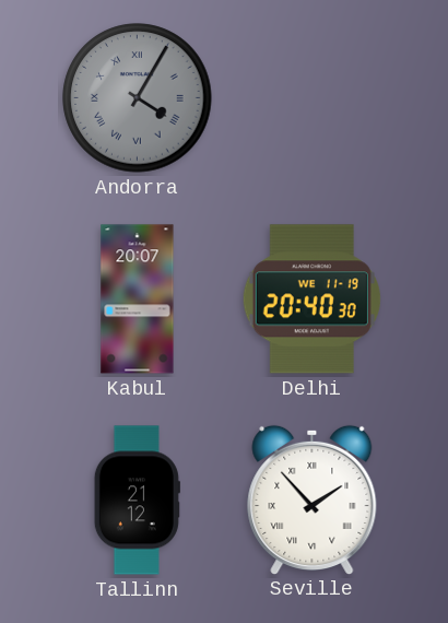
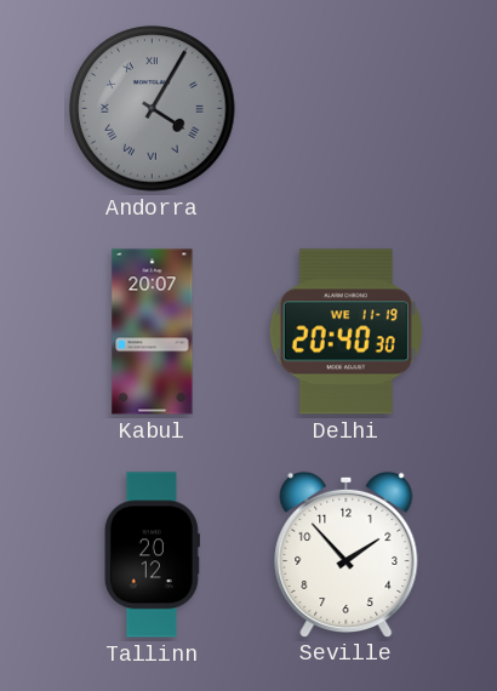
Tallinn: 21:12 -> 20:12
Seville numerals: Roman -> Arabic
